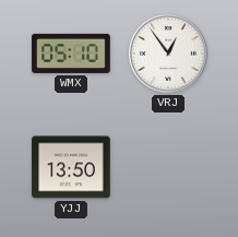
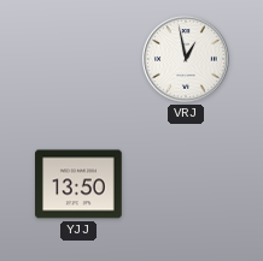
WMX: 05:10 -> none
VRJ: 12:54 -> 12:58
